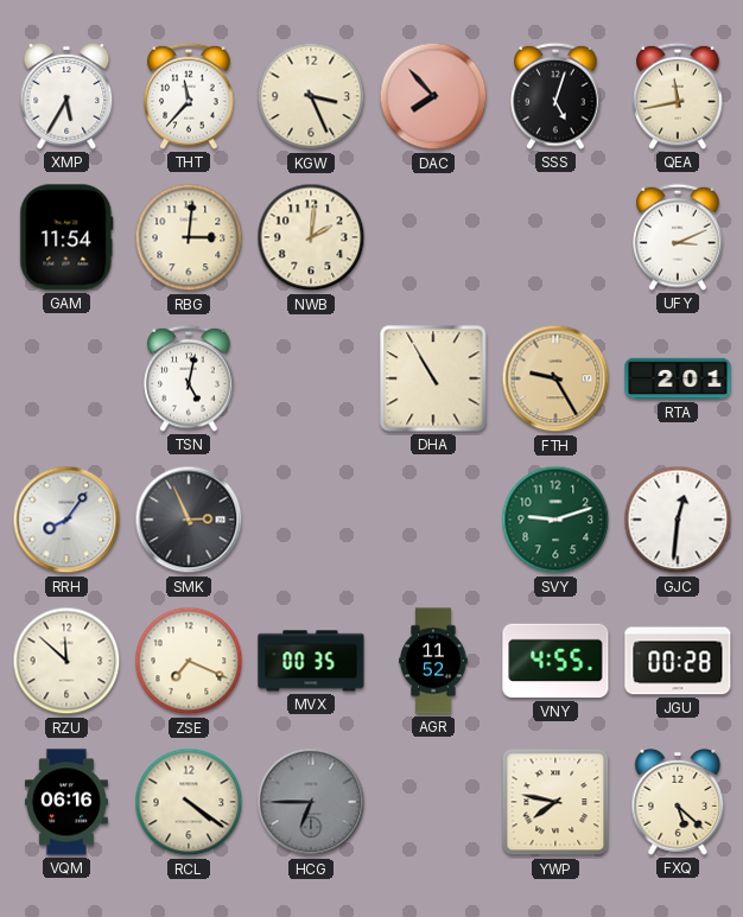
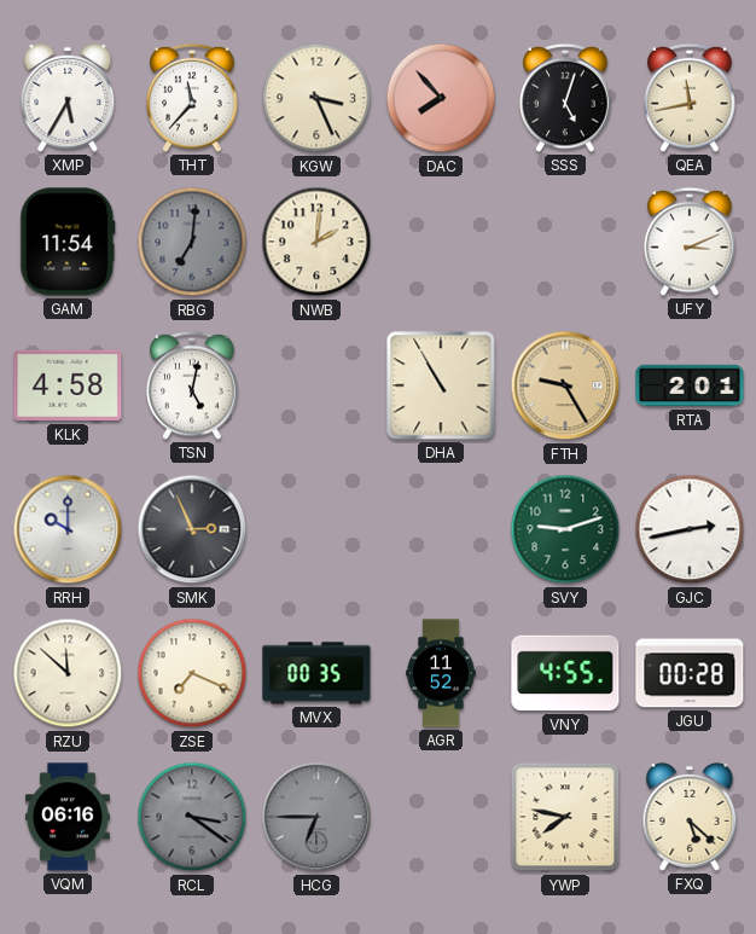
RBG: 3:01 -> 7:01
RBG dial: cream -> grey
KLK: none -> 4:58
RRH: 8:06 -> 10:00
GJC: 12:31 -> 2:43
RCL: 4:21 -> 3:21
RCL dial: cream -> grey
